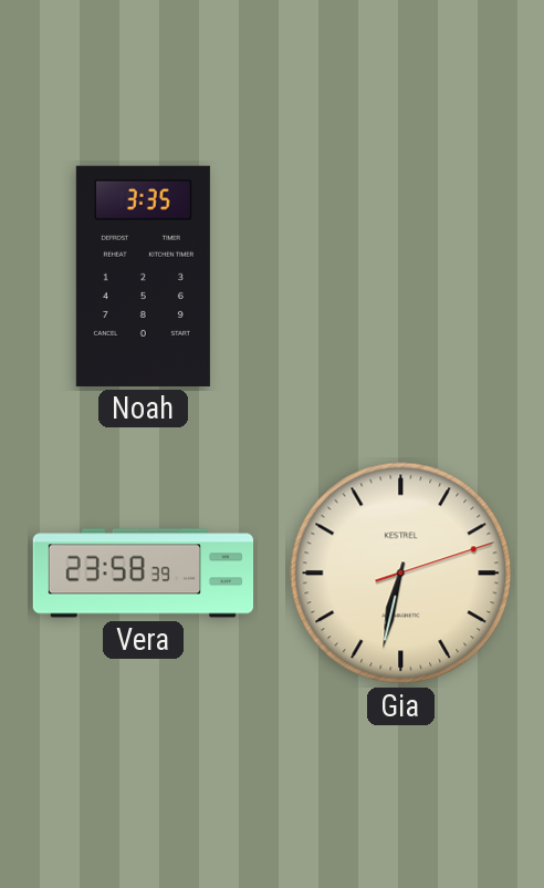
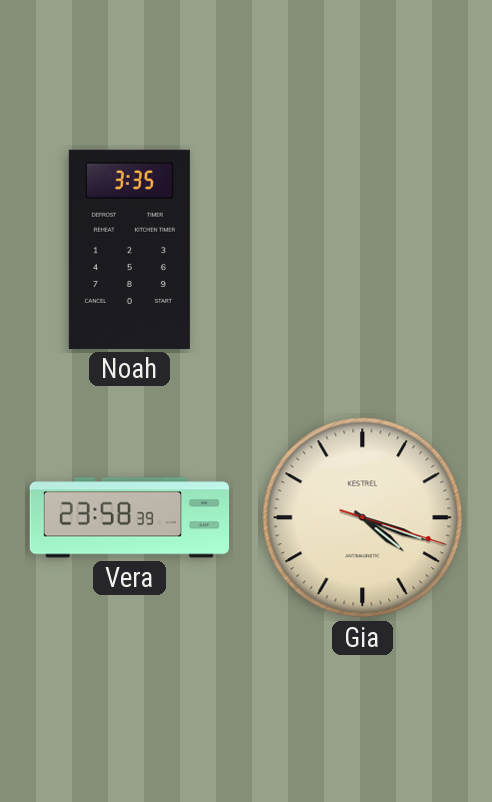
Gia: 6:32 -> 4:18
